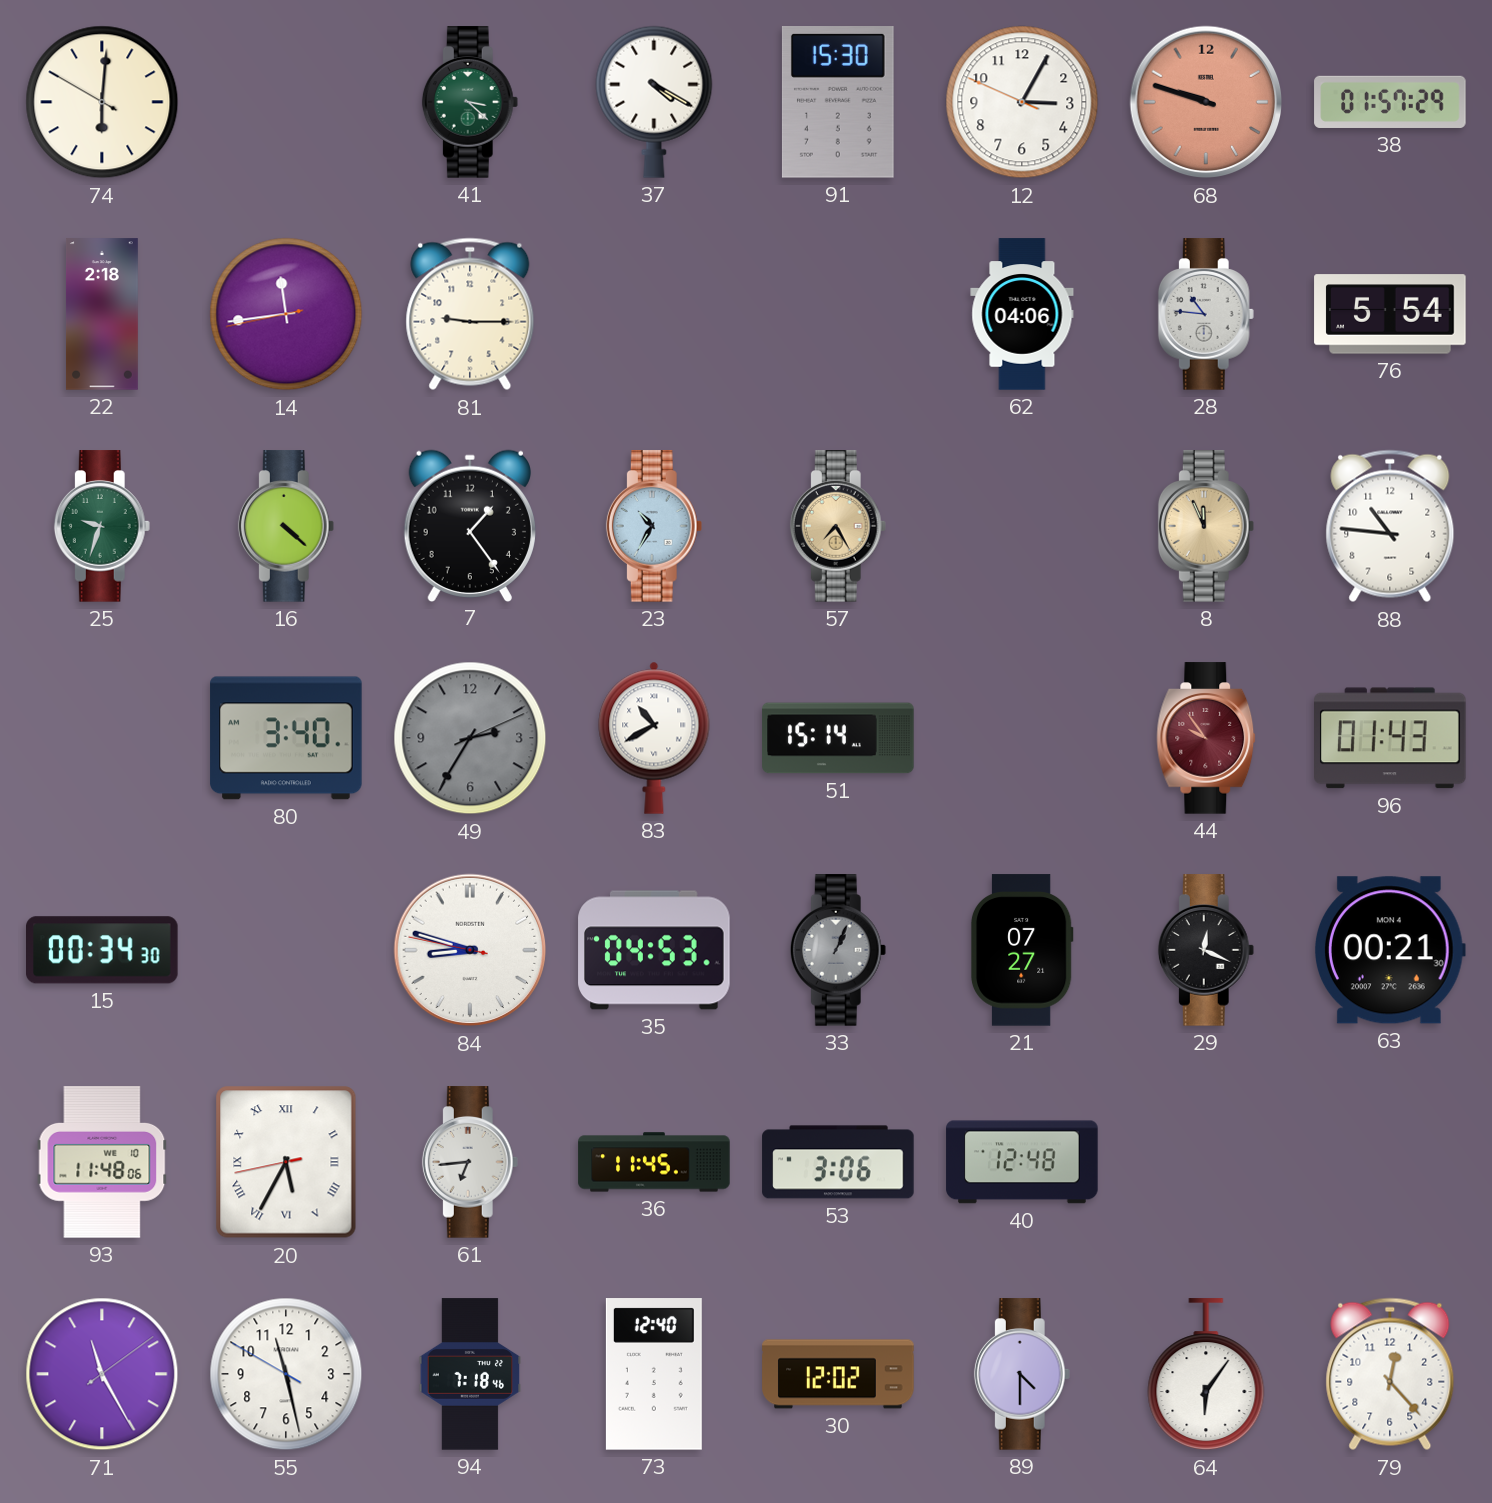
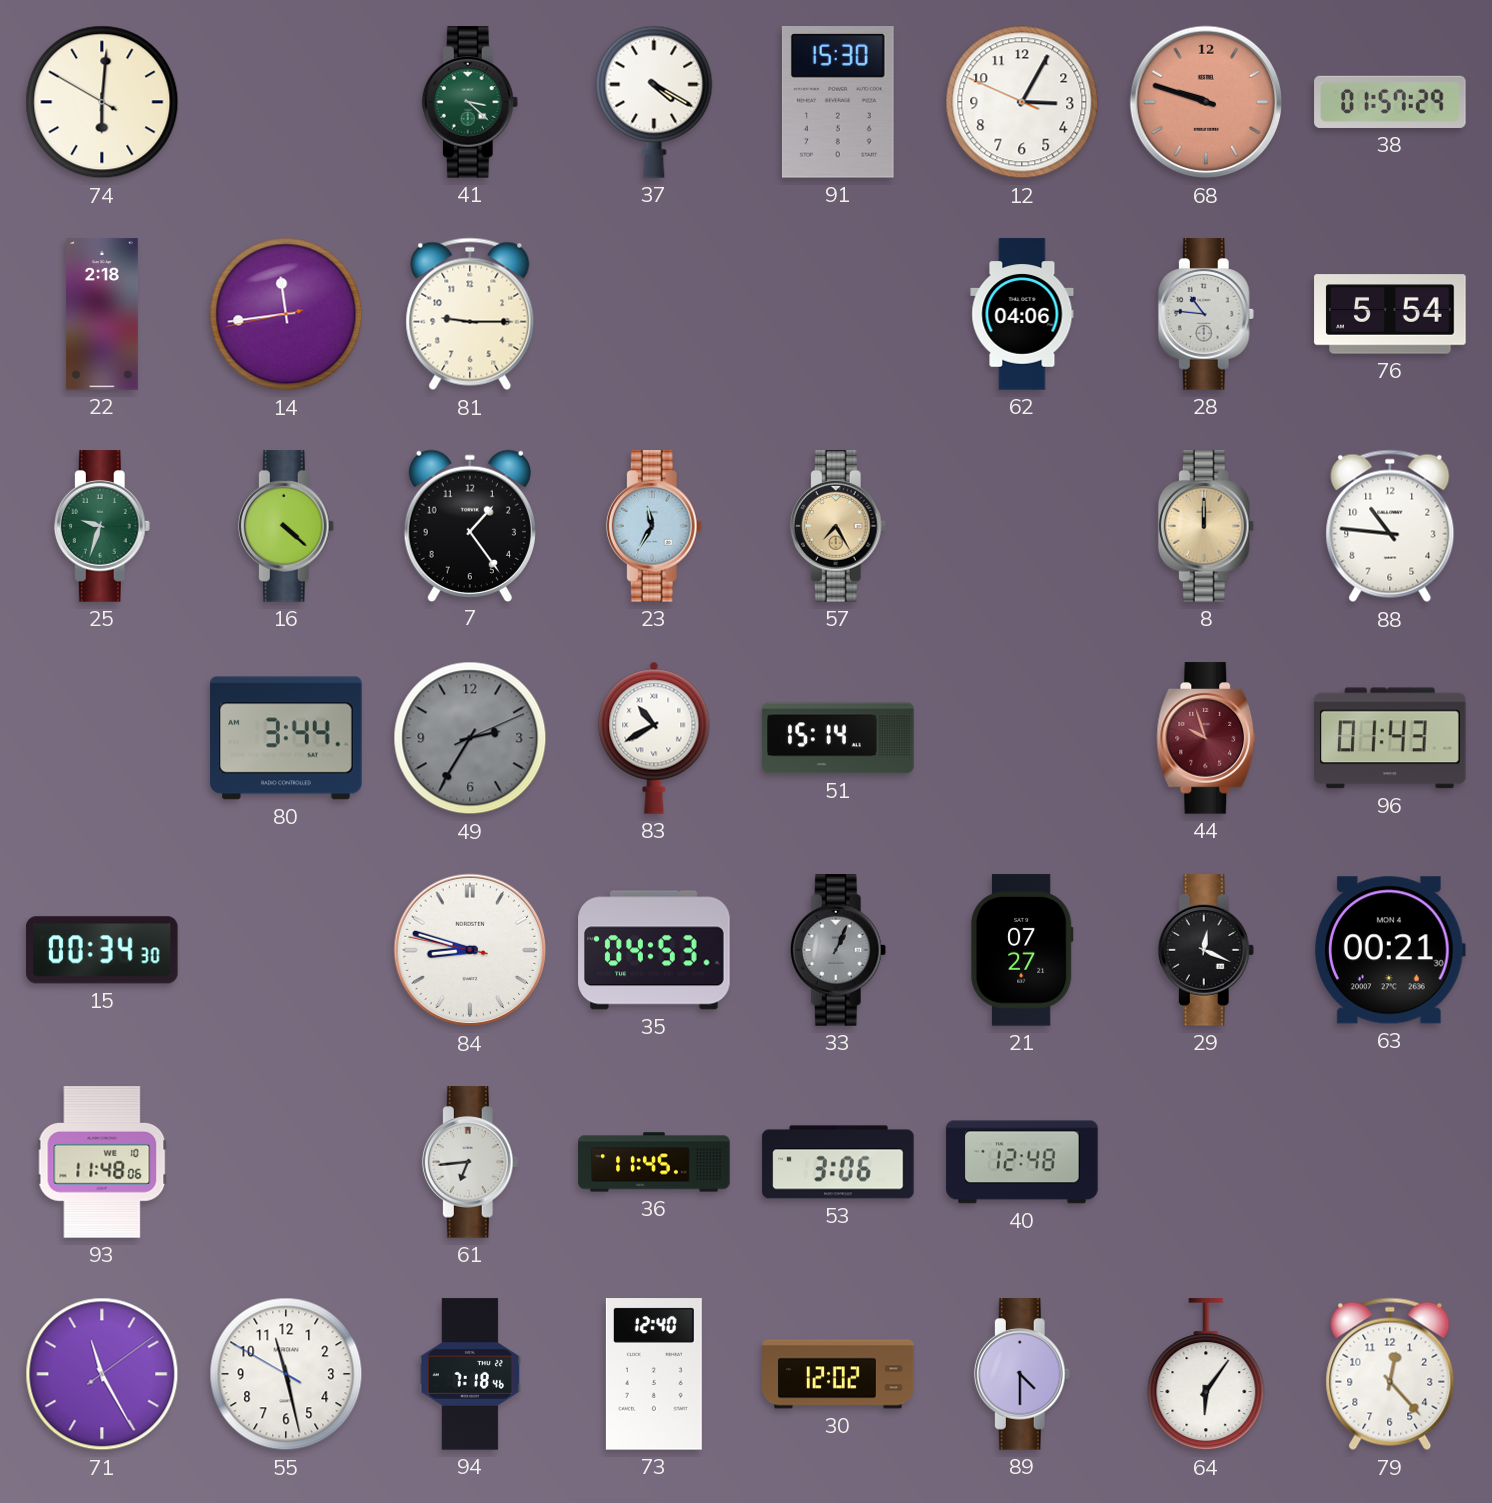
23: 10:35 -> 11:35
8: 11:56 -> 12:00
80: 3:40 -> 3:44
44: 9:54 -> 9:57
20: 5:34 -> none
